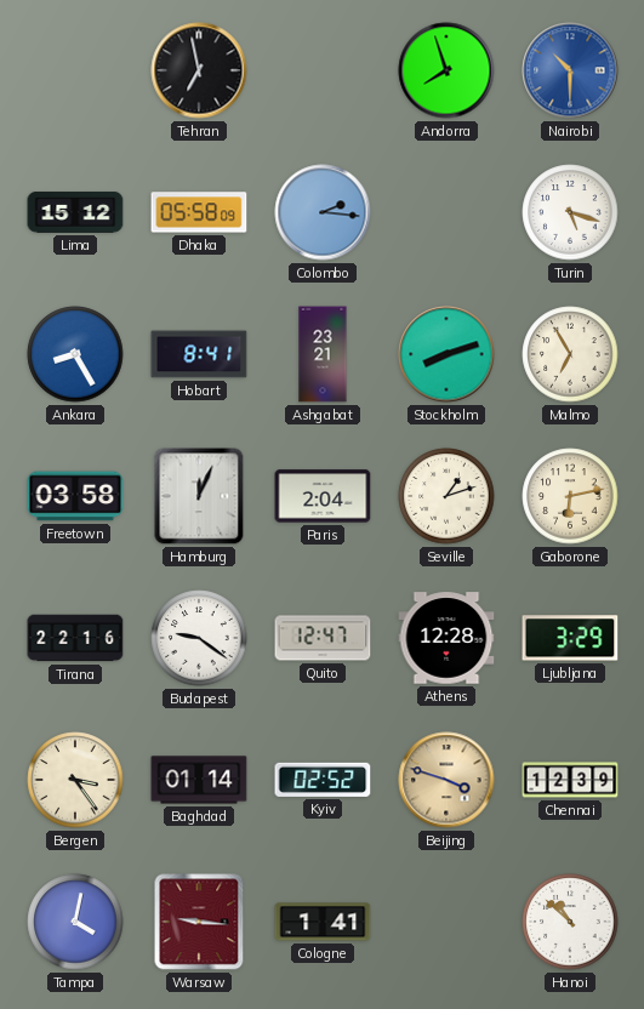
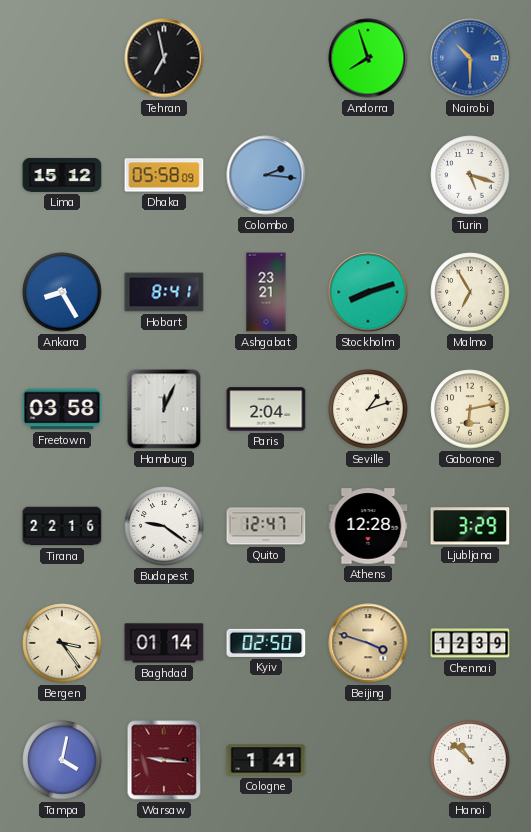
Kyiv: 02:52 -> 02:50
